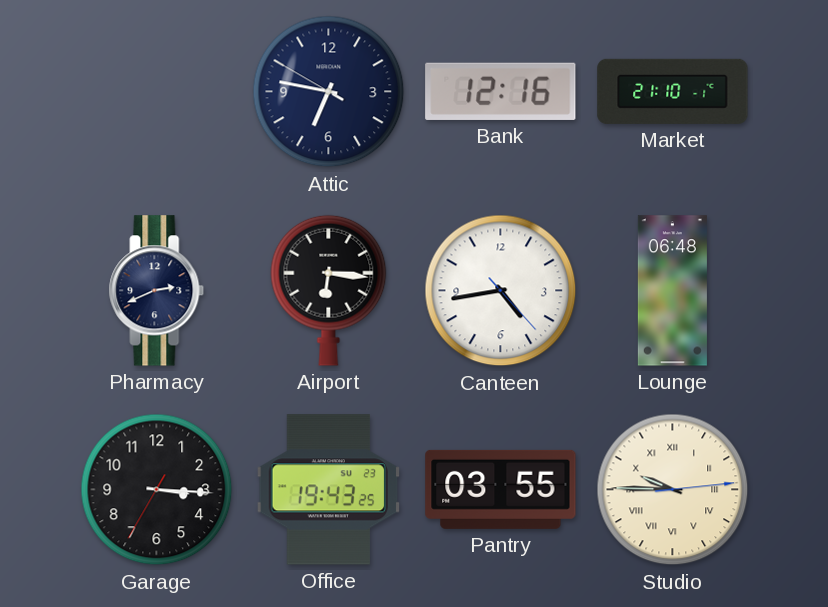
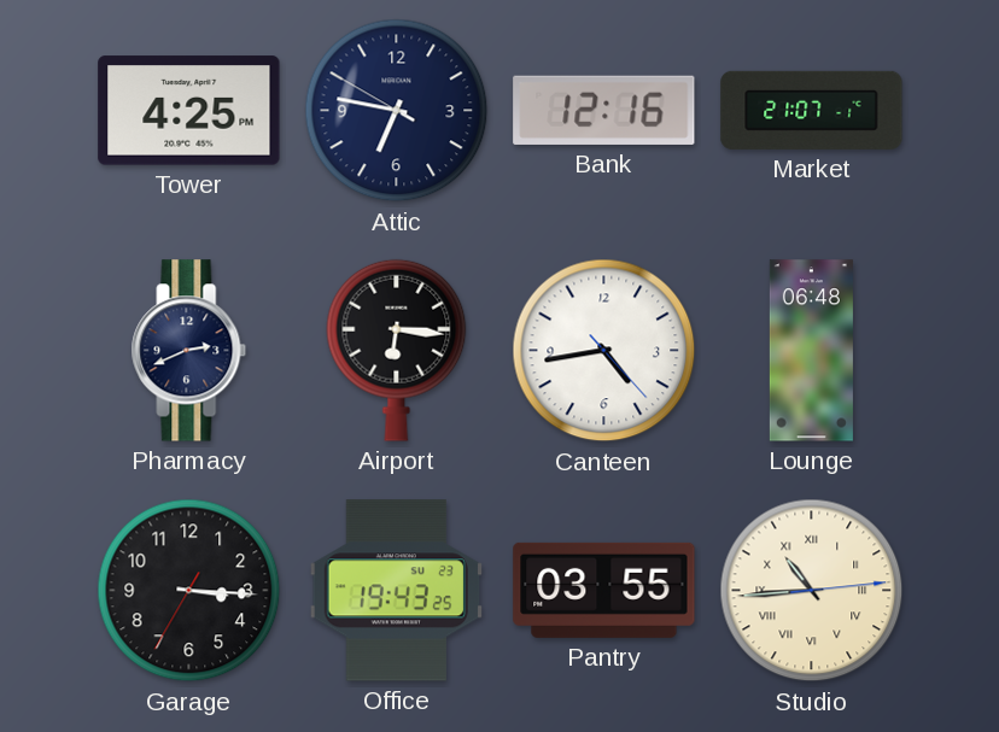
Tower: none -> 4:25
Market: 21:10 -> 21:07
Studio: 9:45 -> 10:44
